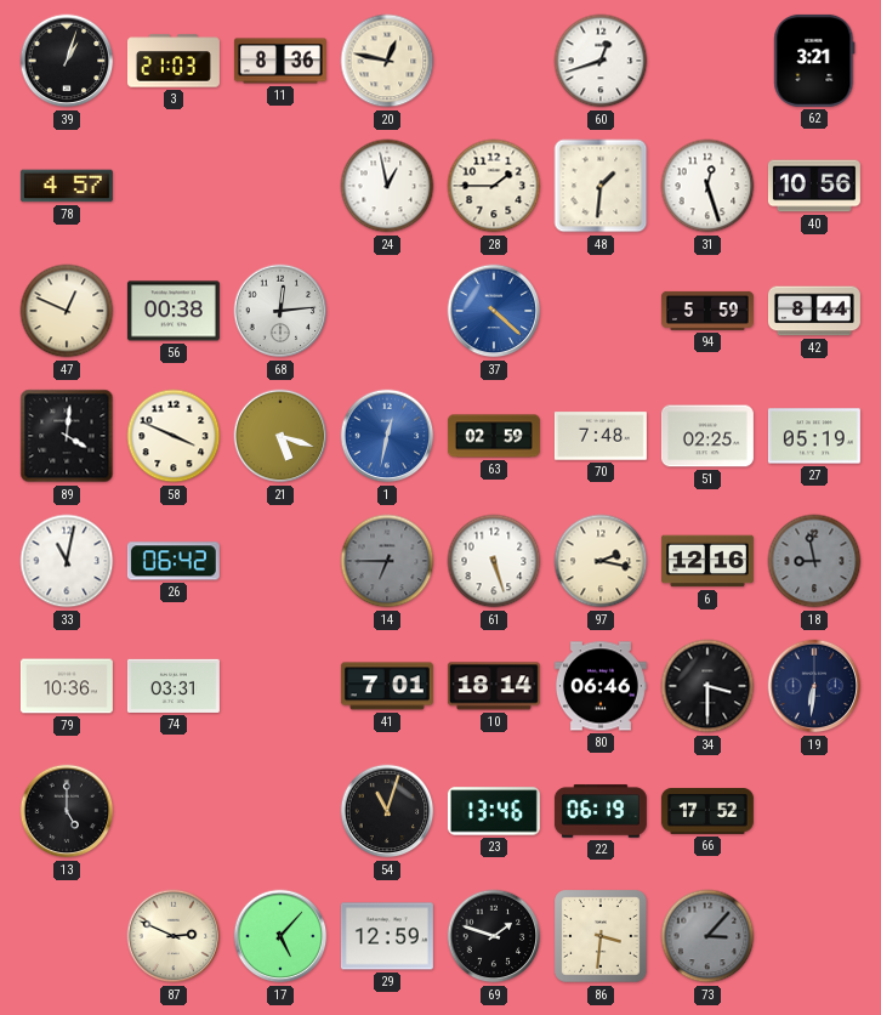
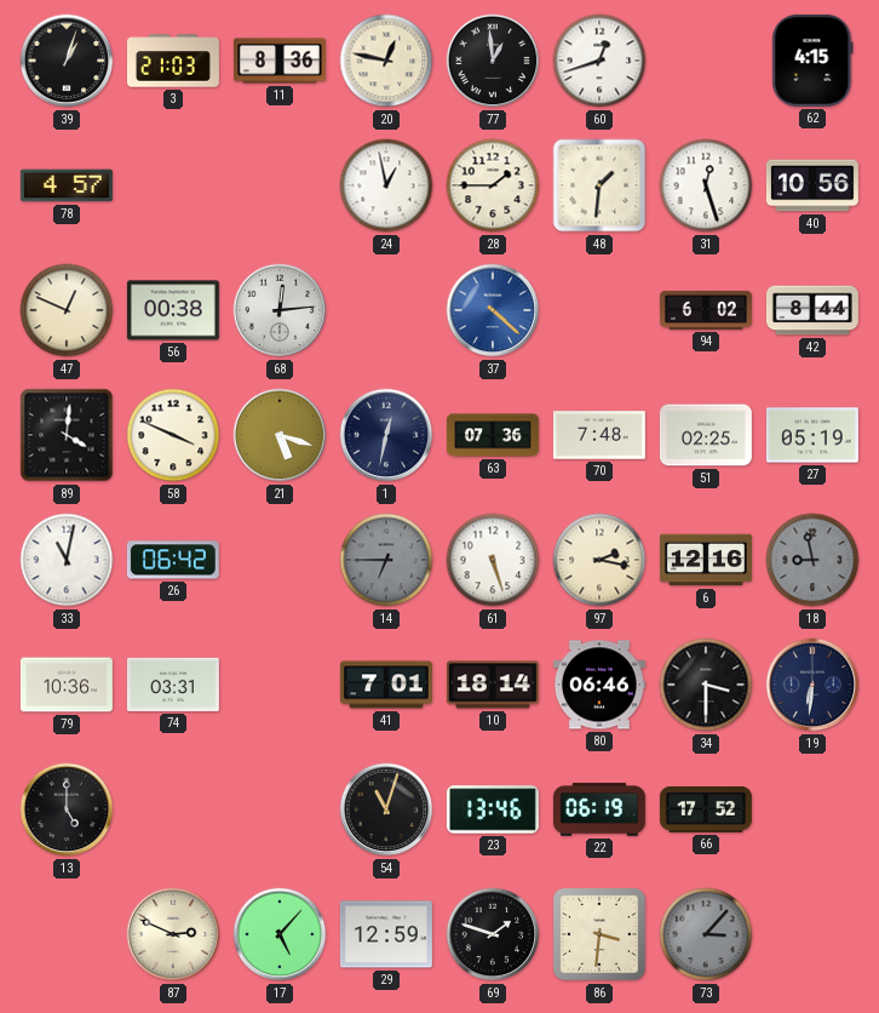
77: none -> 12:59
62: 3:21 -> 4:15
94: 5:59 -> 6:02
1 dial: blue -> navy
63: 02:59 -> 07:36
